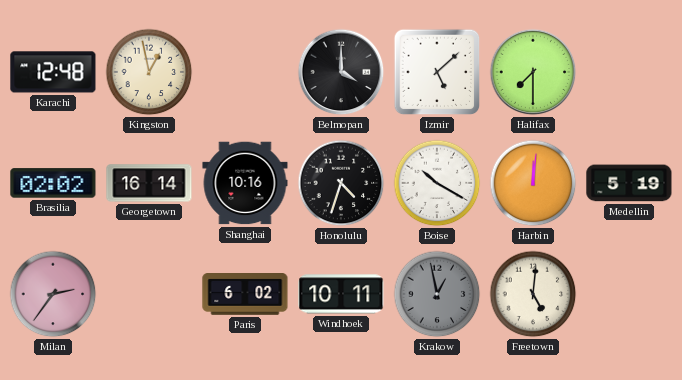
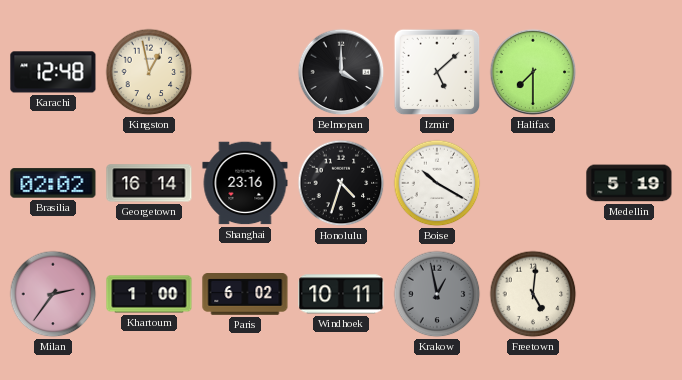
Shanghai: 10:16 -> 23:16
Harbin: 12:01 -> none
Khartoum: none -> 1:00
